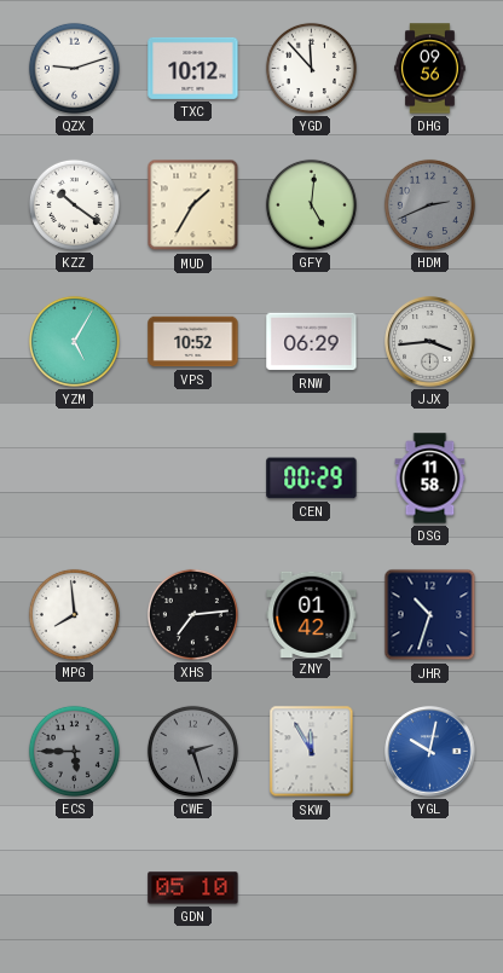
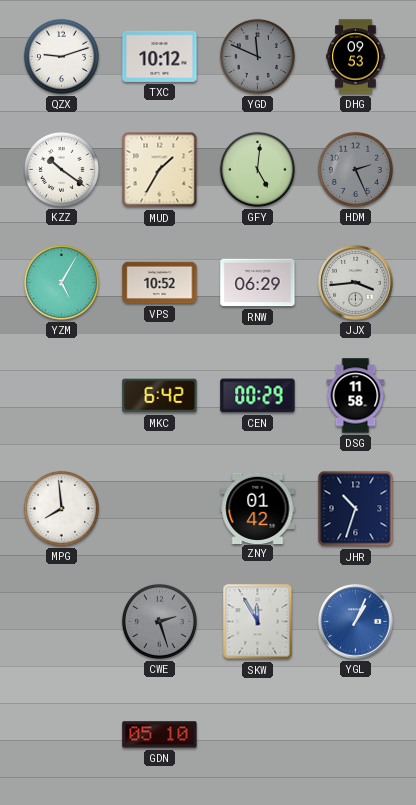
YGD: 11:53 -> 11:49
YGD dial: white -> grey
DHG: 09:56 -> 09:53
HDM: 2:41 -> 2:26
MKC: none -> 6:42
XHS: 7:14 -> none
ECS: 5:45 -> none
YGL: 10:02 -> 1:04
